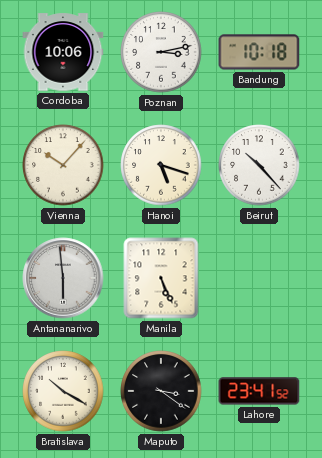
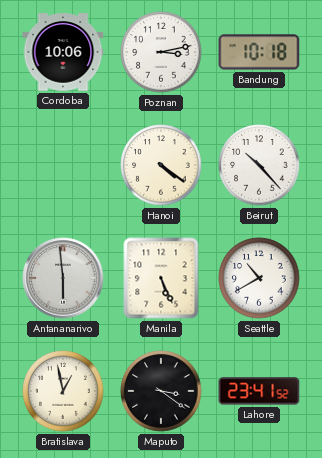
Vienna: 10:07 -> none
Hanoi: 5:18 -> 4:21
Seattle: none -> 10:40
Bratislava: 10:20 -> 12:58
